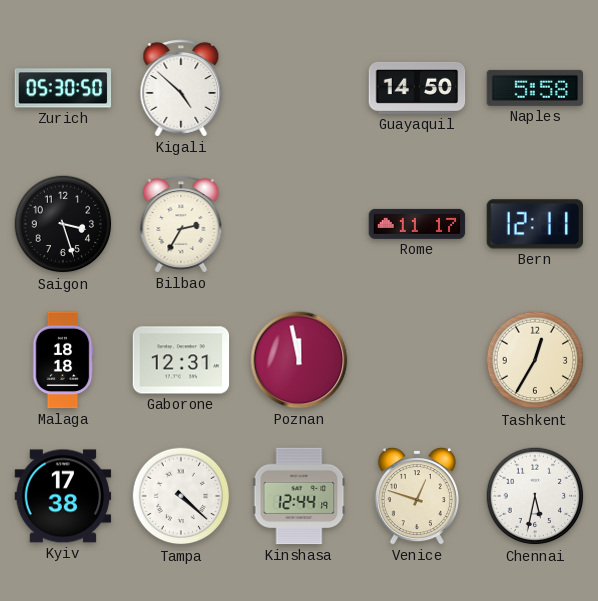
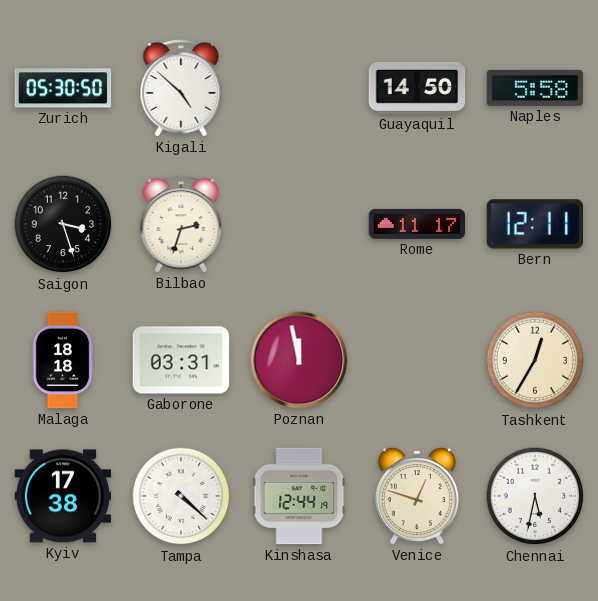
Bilbao: 2:35 -> 2:33
Gaborone: 12:31 -> 03:31
